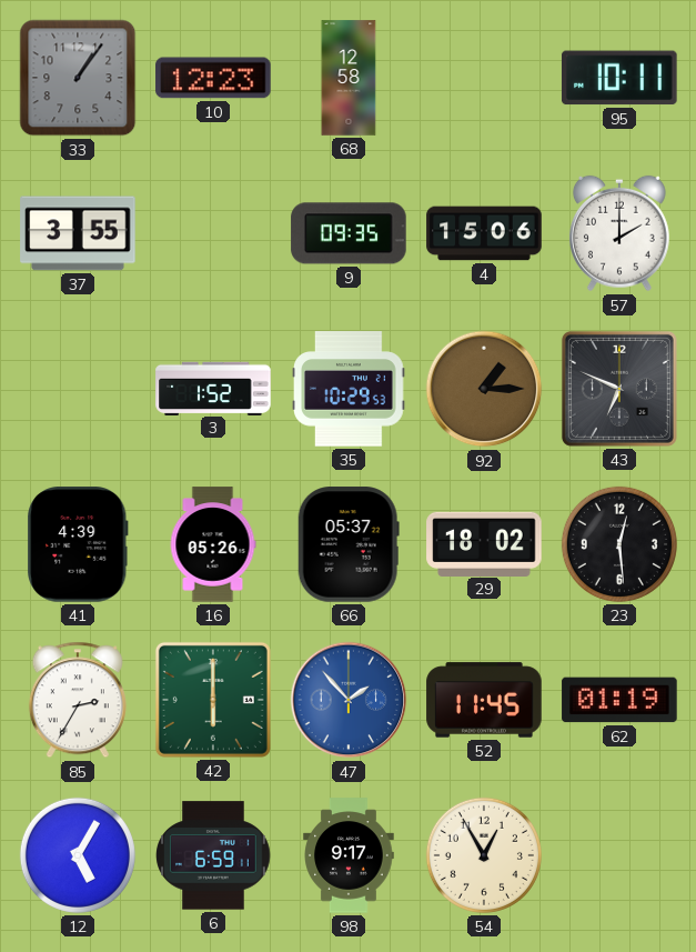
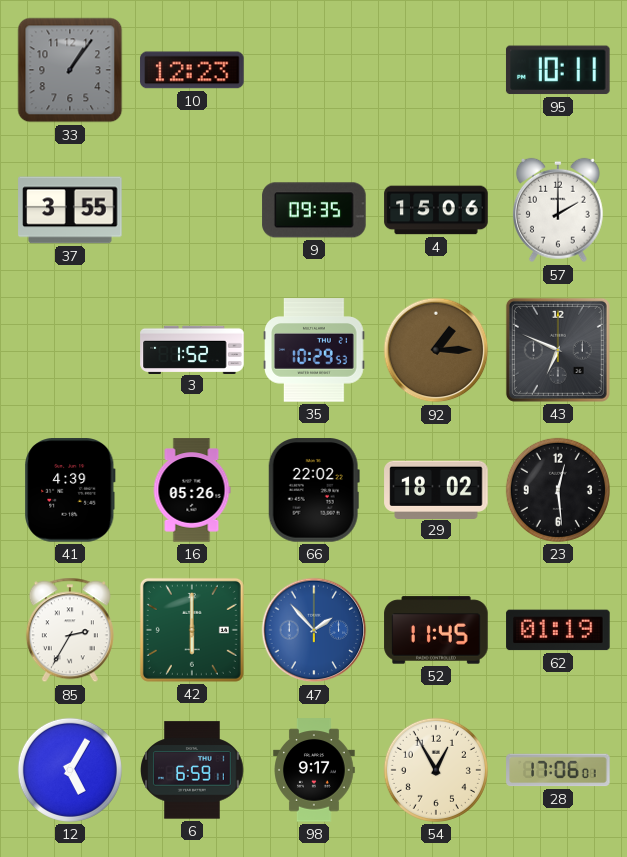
68: 12:58 -> none
66: 05:37 -> 22:02
28: none -> 17:06
